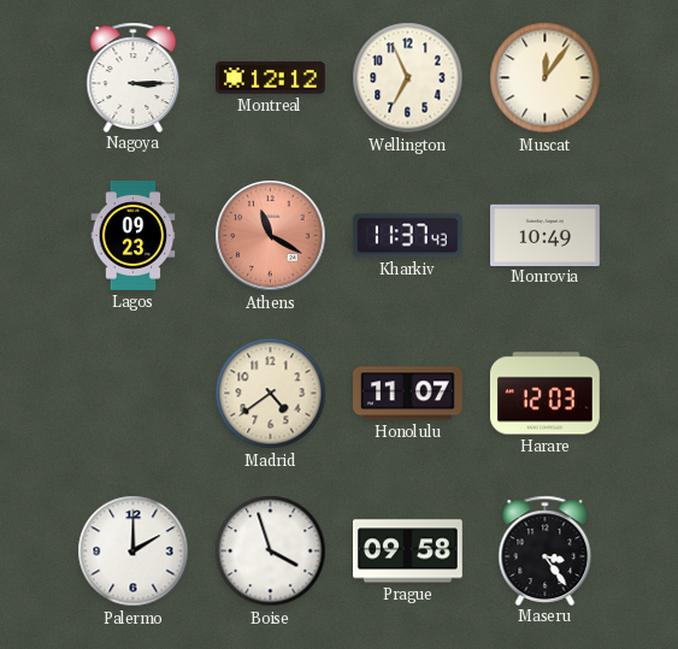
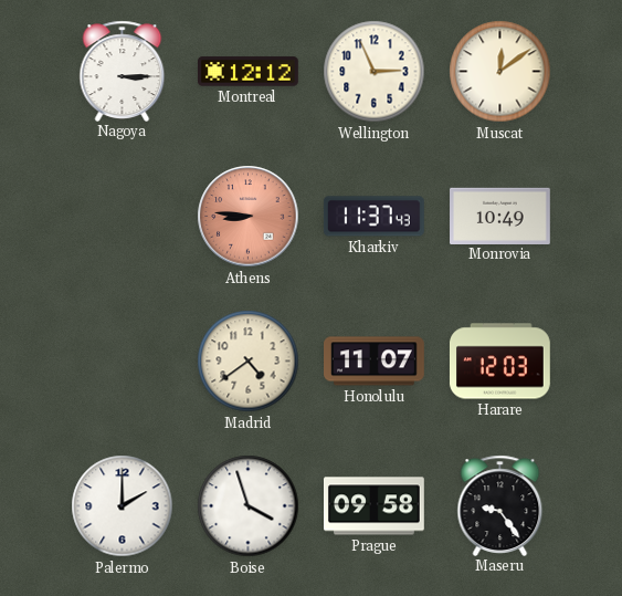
Wellington: 6:56 -> 2:56
Muscat: 12:06 -> 12:09
Lagos: 09:23 -> none
Athens: 11:20 -> 8:46
Maseru: 3:24 -> 9:24
